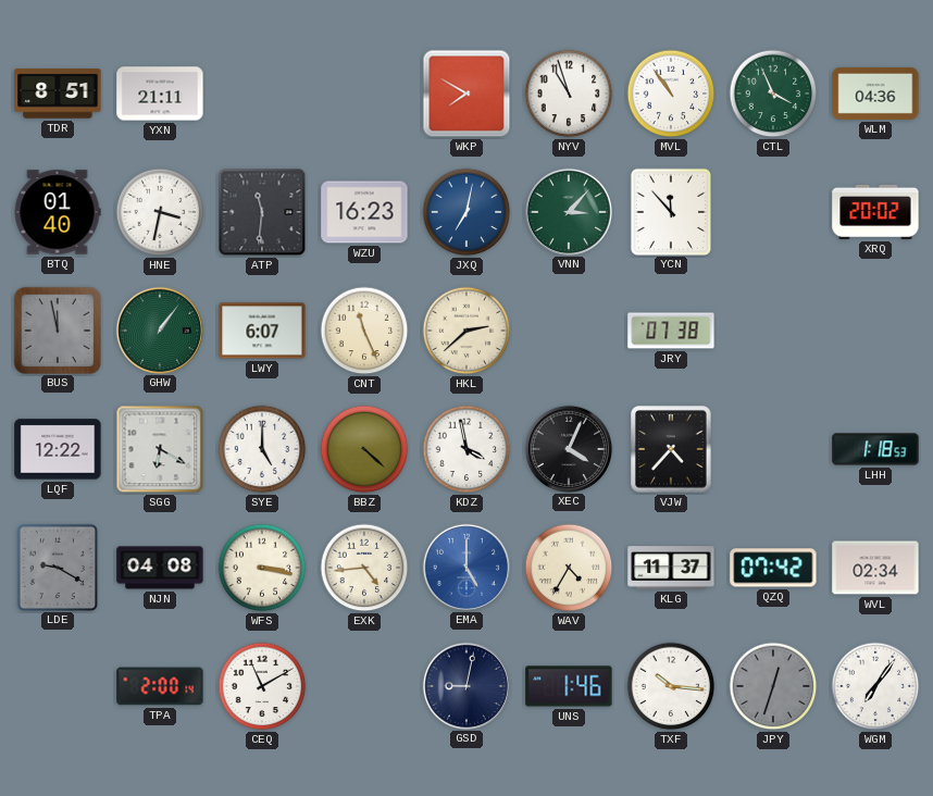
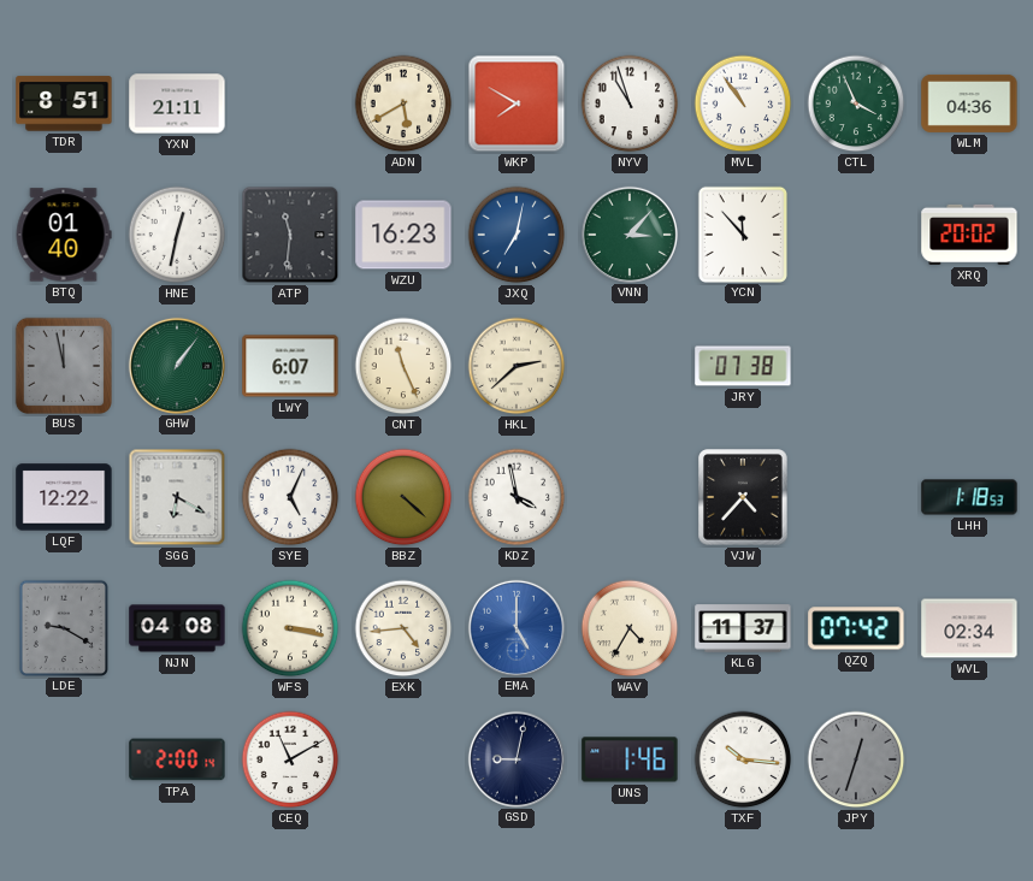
ADN: none -> 5:40
HNE: 3:32 -> 12:32
SYE: 5:00 -> 5:04
XEC: 4:04 -> none
WGM: 7:06 -> none
